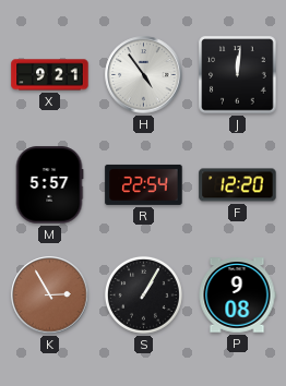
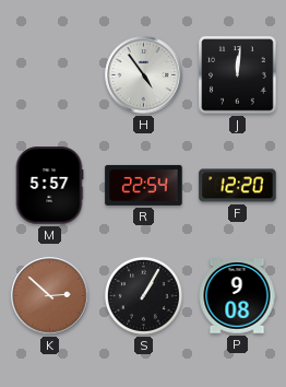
X: 9:21 -> none
K: 2:55 -> 2:52
